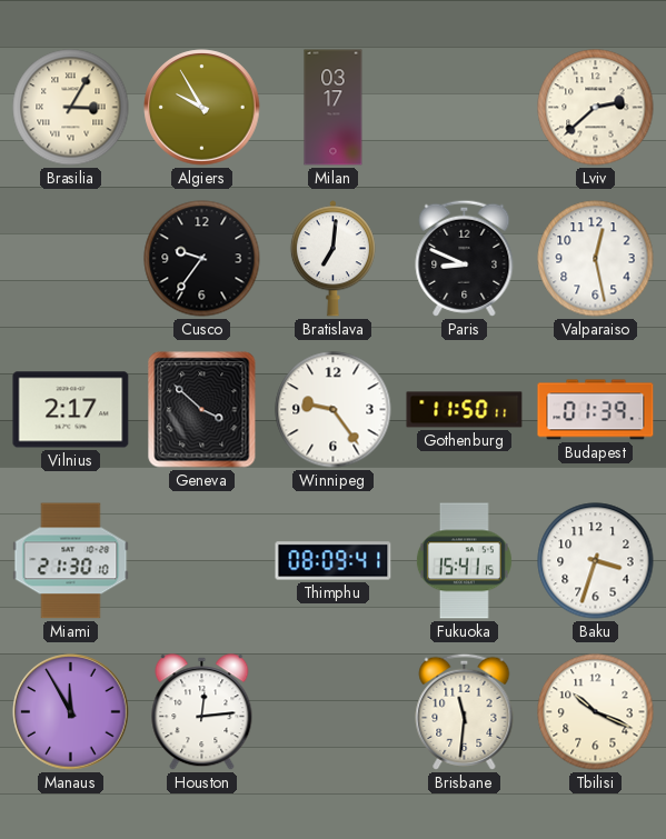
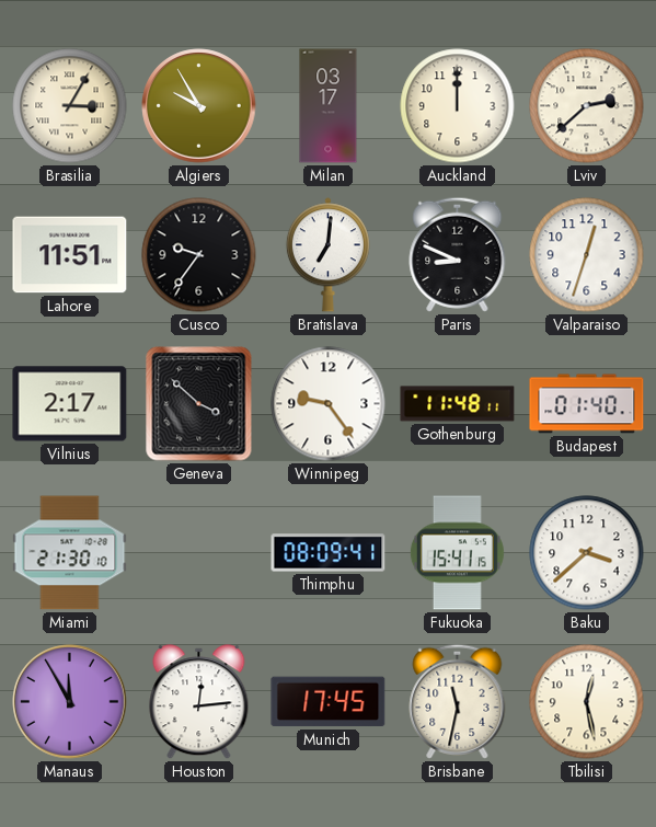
Auckland: none -> 12:00
Lahore: none -> 11:51
Valparaiso: 12:28 -> 12:33
Gothenburg: 11:50 -> 11:48
Budapest: 01:39 -> 01:40
Baku: 3:33 -> 3:38
Munich: none -> 17:45
Brisbane: 11:31 -> 11:32
Tbilisi: 10:19 -> 12:28
